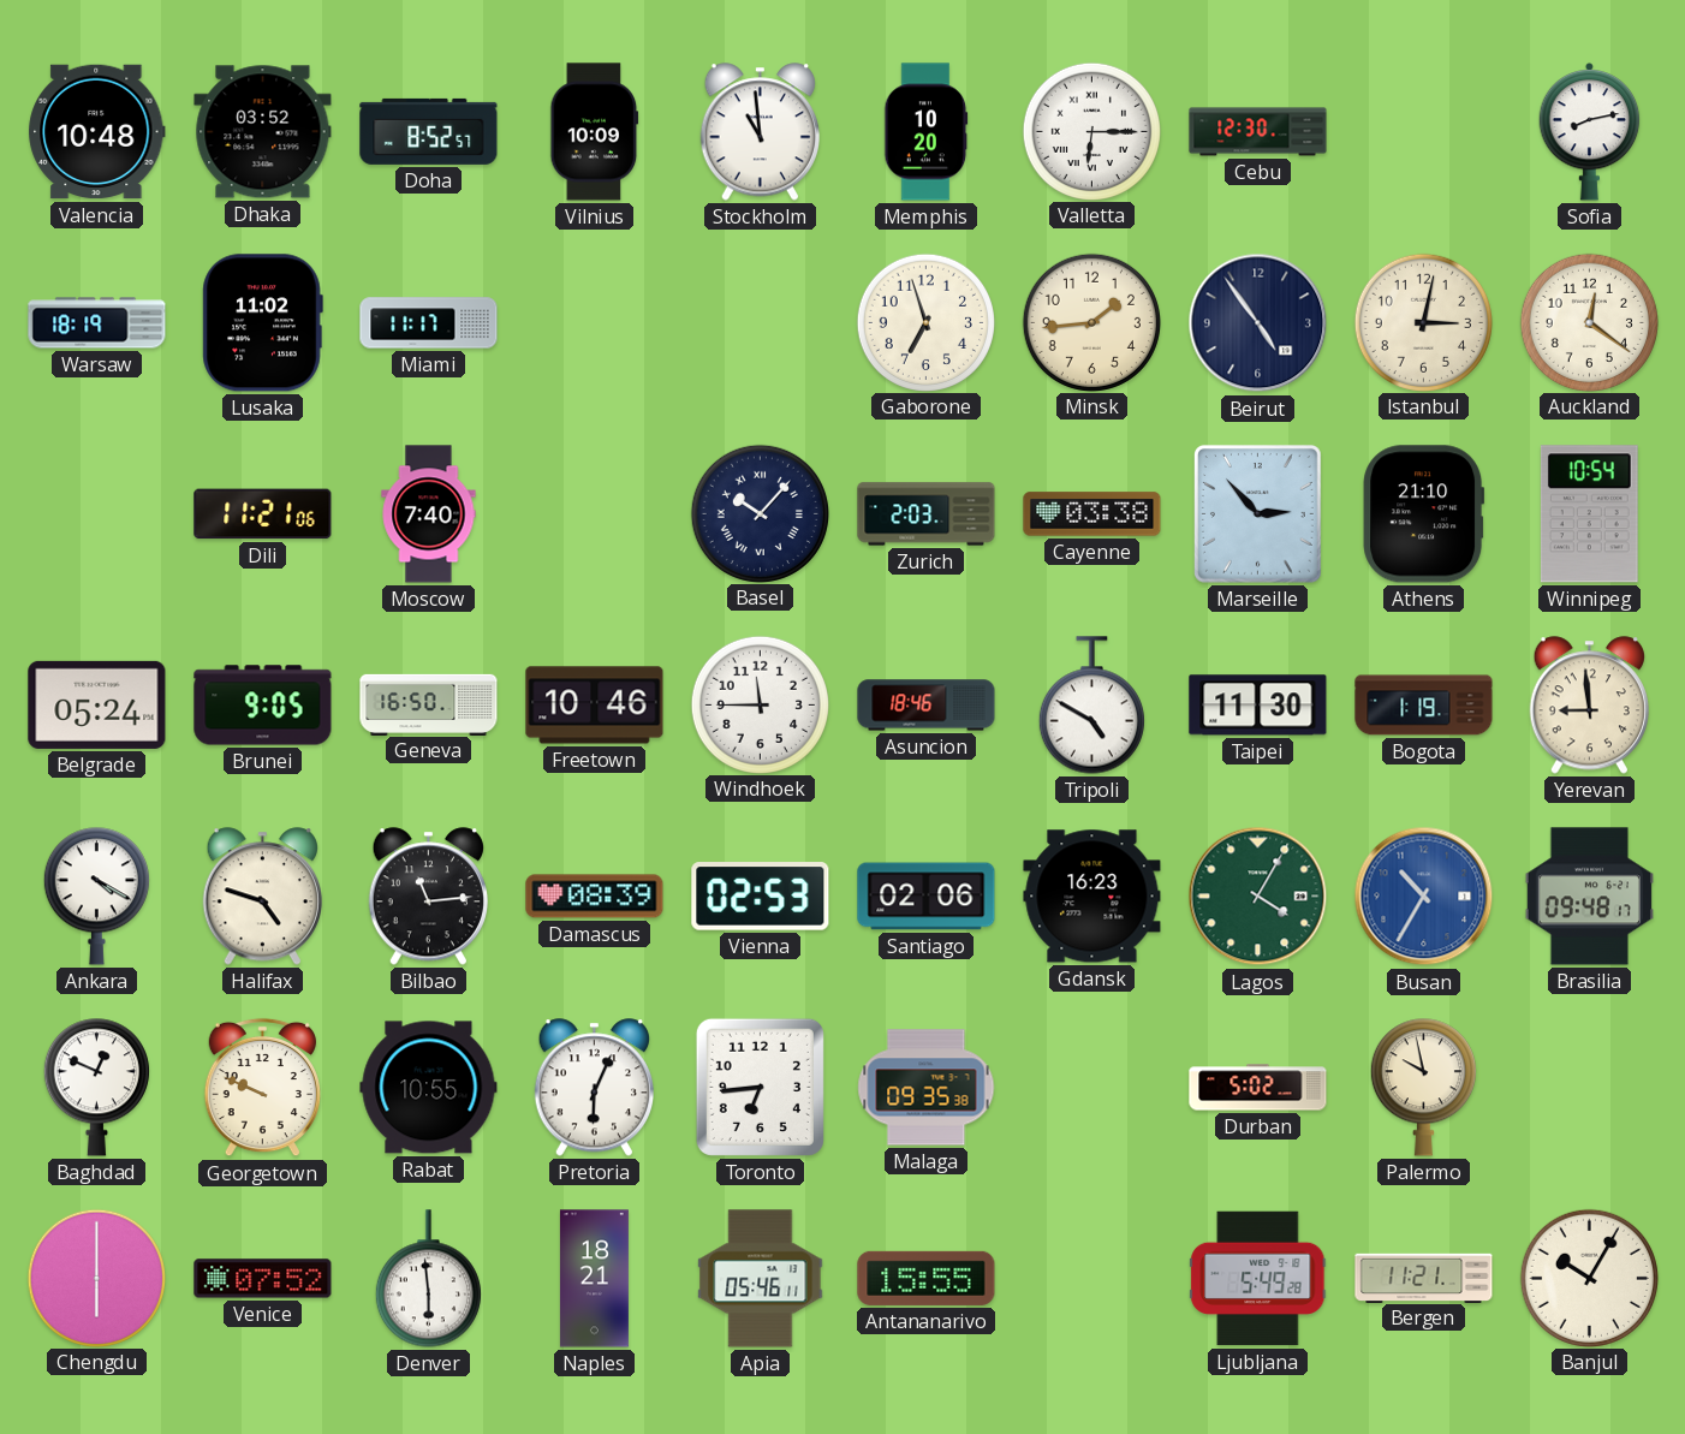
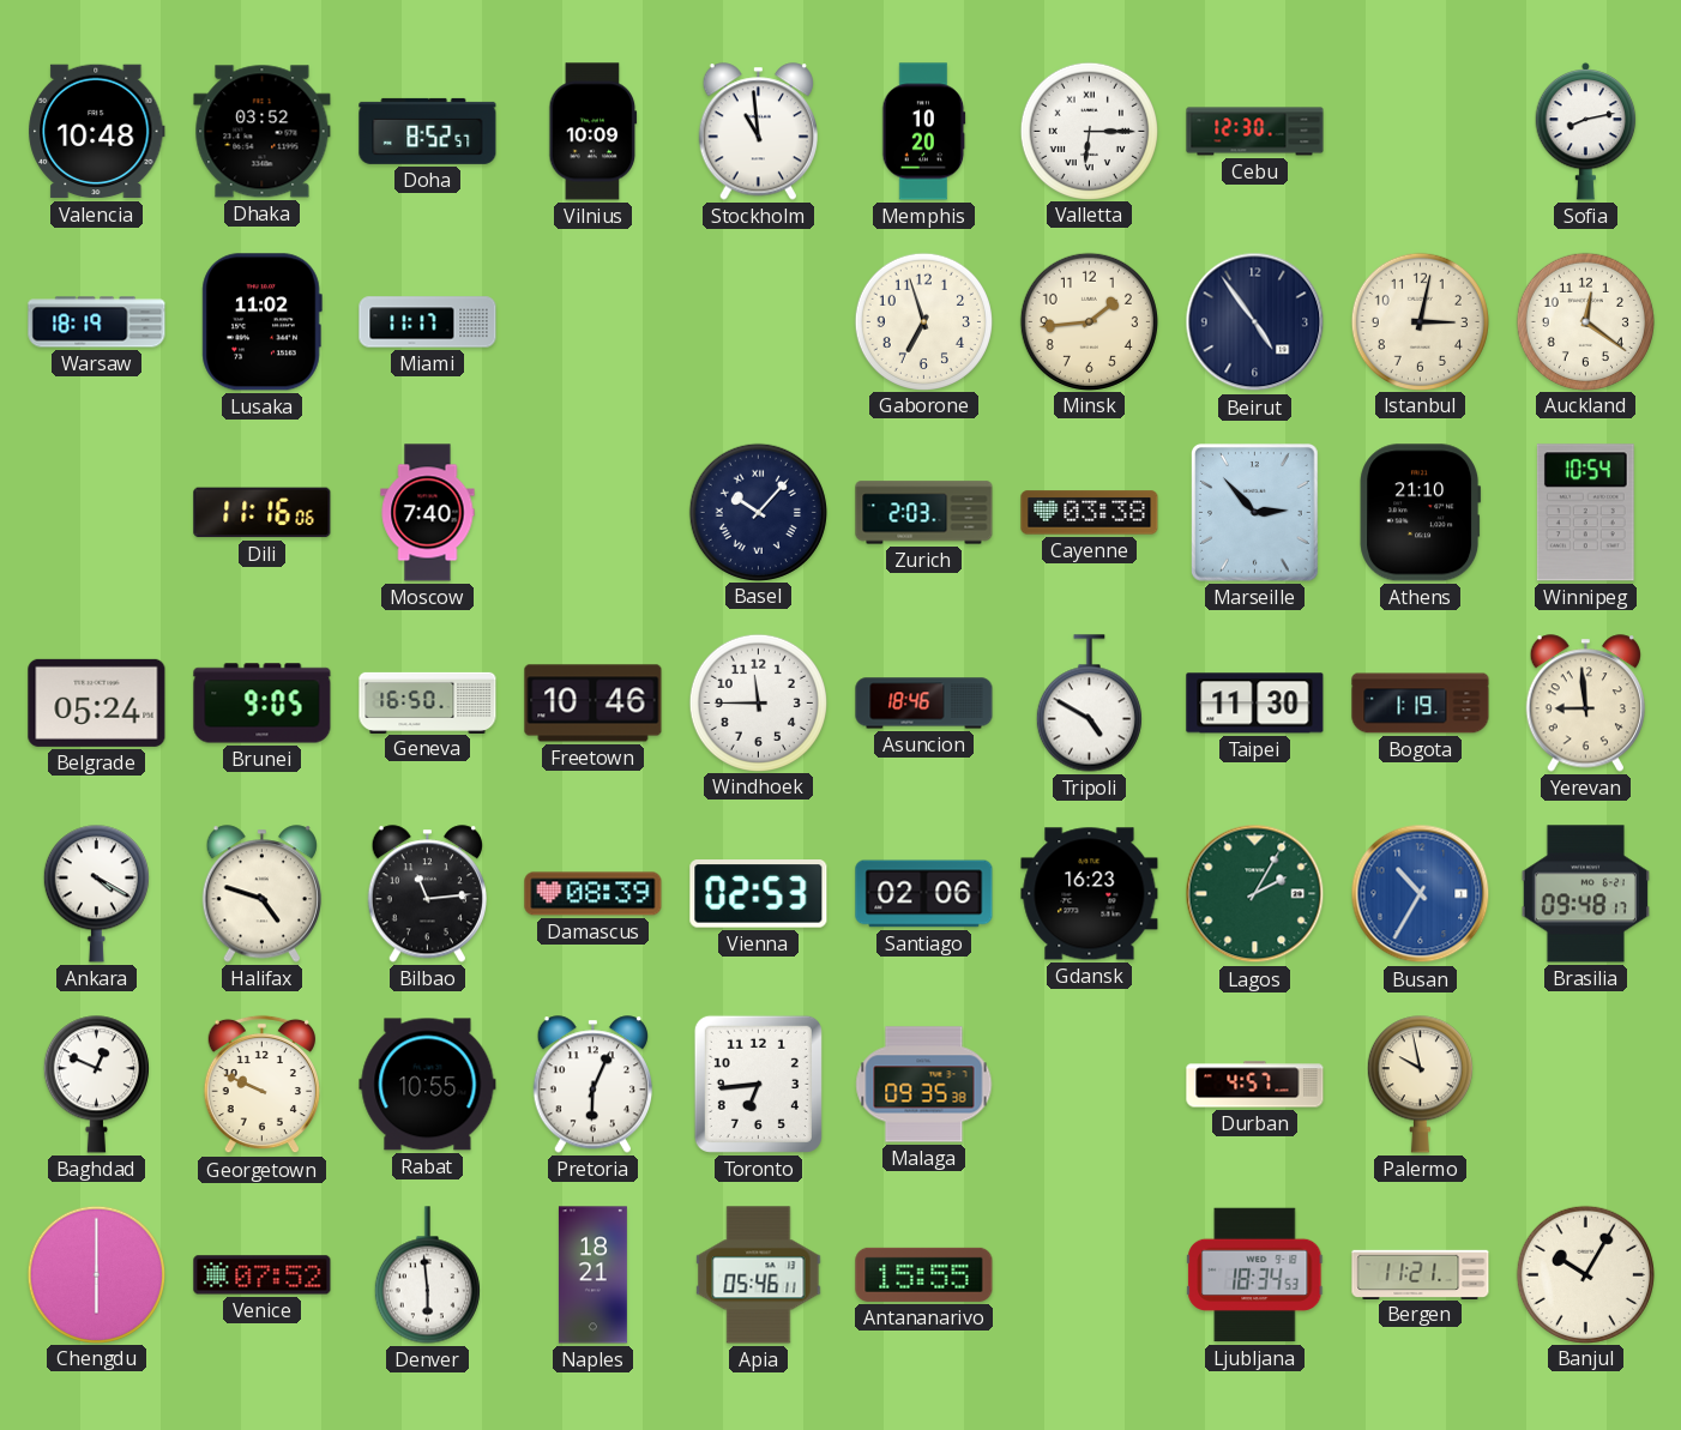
Dili: 11:21 -> 11:16
Lagos: 4:05 -> 2:05
Durban: 5:02 -> 4:57
Ljubljana: 5:49 -> 18:34
